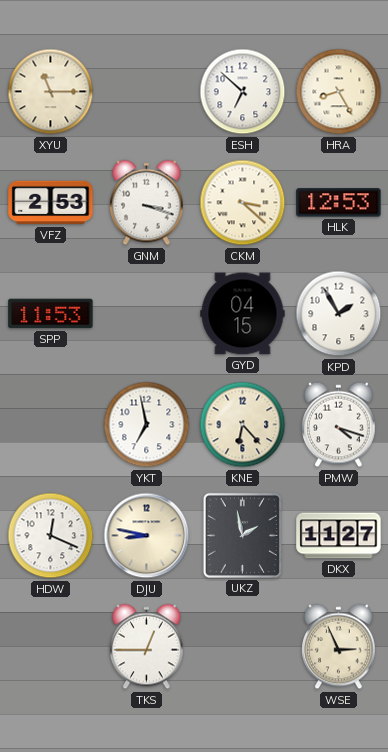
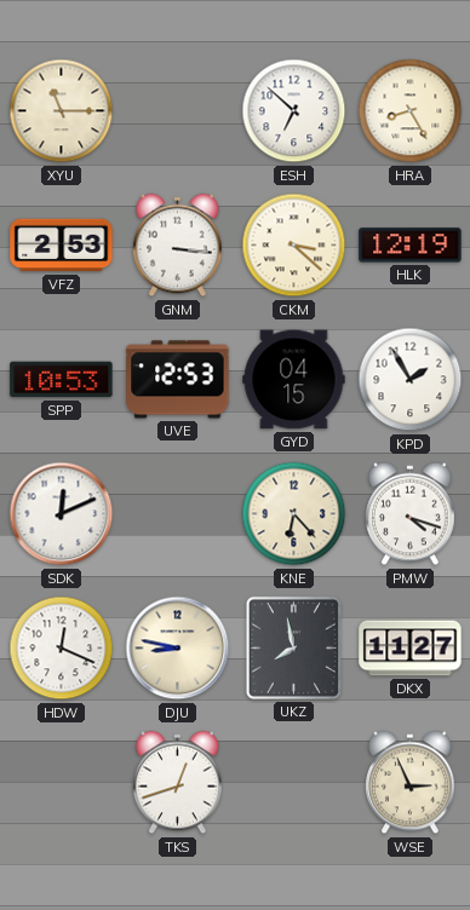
GNM: 3:18 -> 3:16
HLK: 12:53 -> 12:19
SPP: 11:53 -> 10:53
UVE: none -> 12:53
SDK: none -> 12:11
YKT: 6:58 -> none
UKZ: 1:58 -> 7:58
TKS: 12:45 -> 12:42
